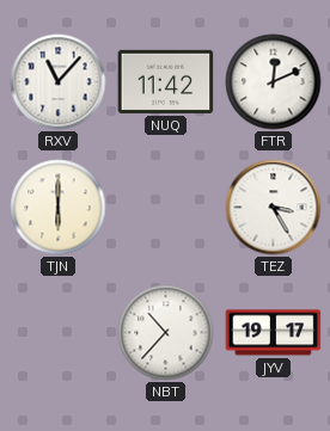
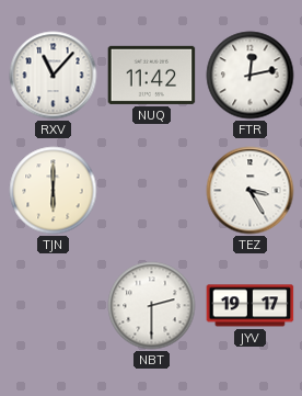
FTR: 12:11 -> 12:13
NBT: 10:37 -> 2:30
